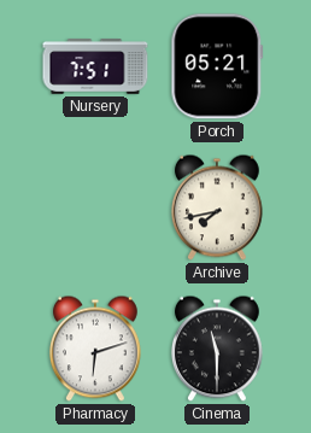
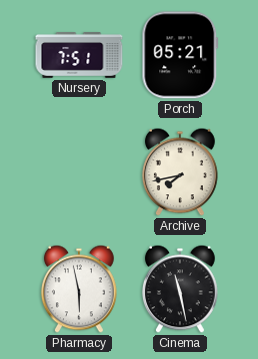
Pharmacy: 6:12 -> 5:58
Cinema: 11:30 -> 11:28
